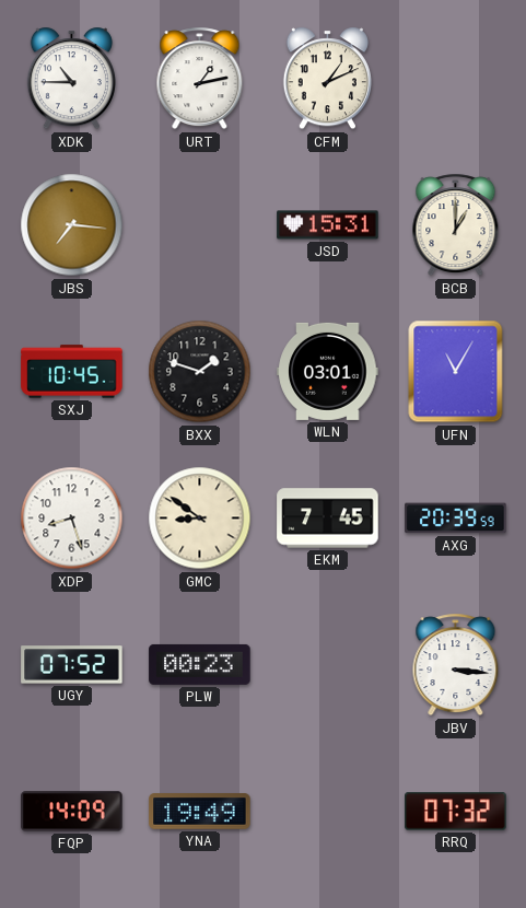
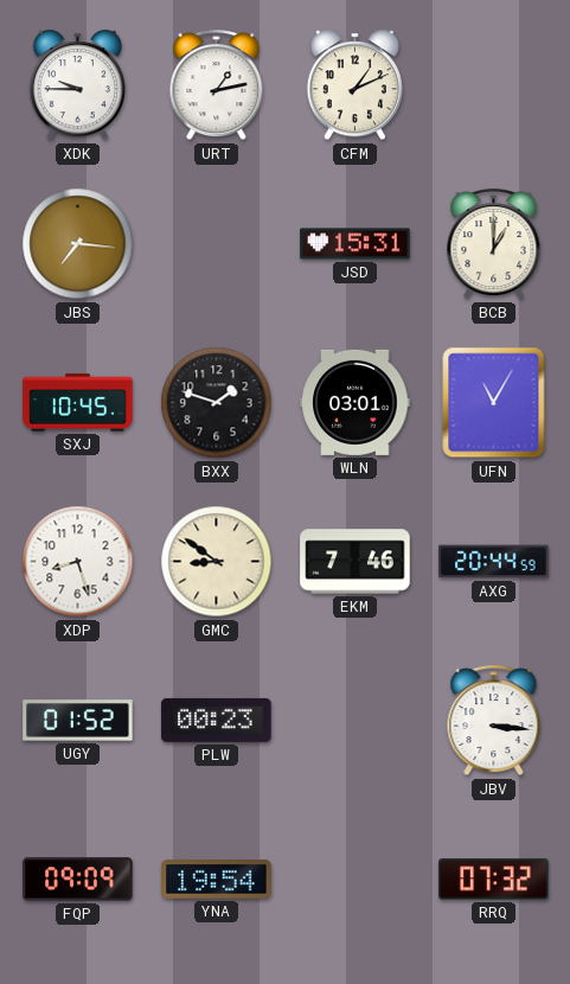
XDK: 10:45 -> 9:45
EKM: 7:45 -> 7:46
AXG: 20:39 -> 20:44
UGY: 07:52 -> 01:52
FQP: 14:09 -> 09:09
YNA: 19:49 -> 19:54
